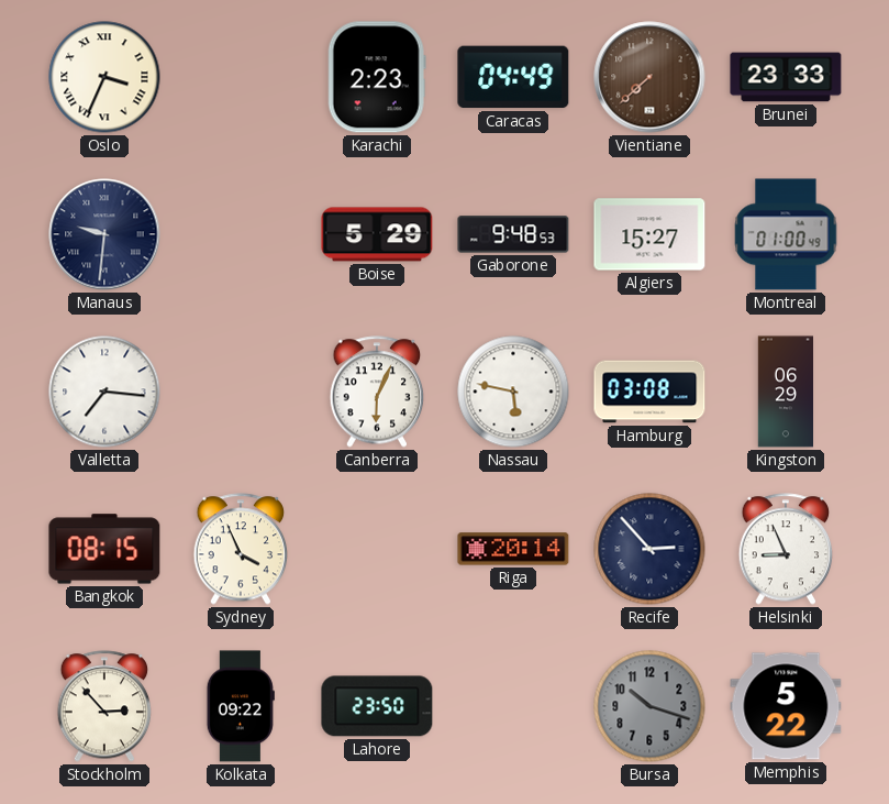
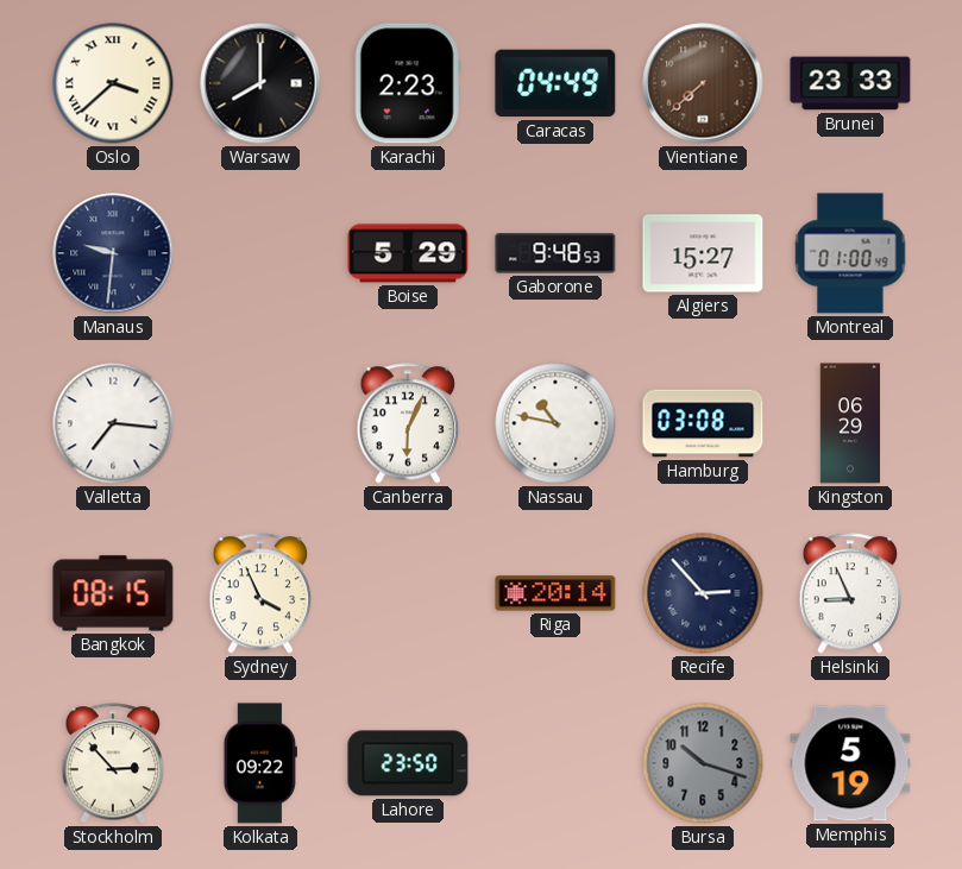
Oslo: 3:34 -> 3:38
Warsaw: none -> 8:00
Nassau: 5:47 -> 10:47
Memphis: 5:22 -> 5:19
